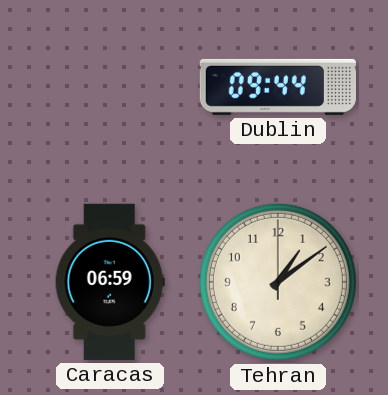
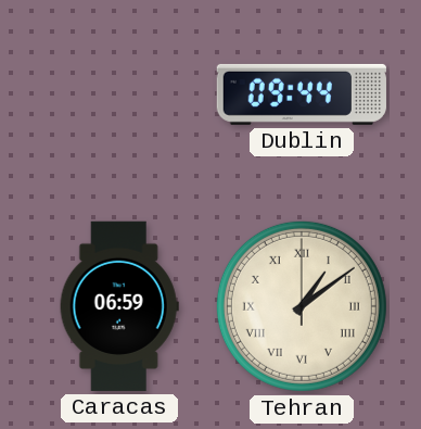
Tehran numerals: Arabic -> Roman
